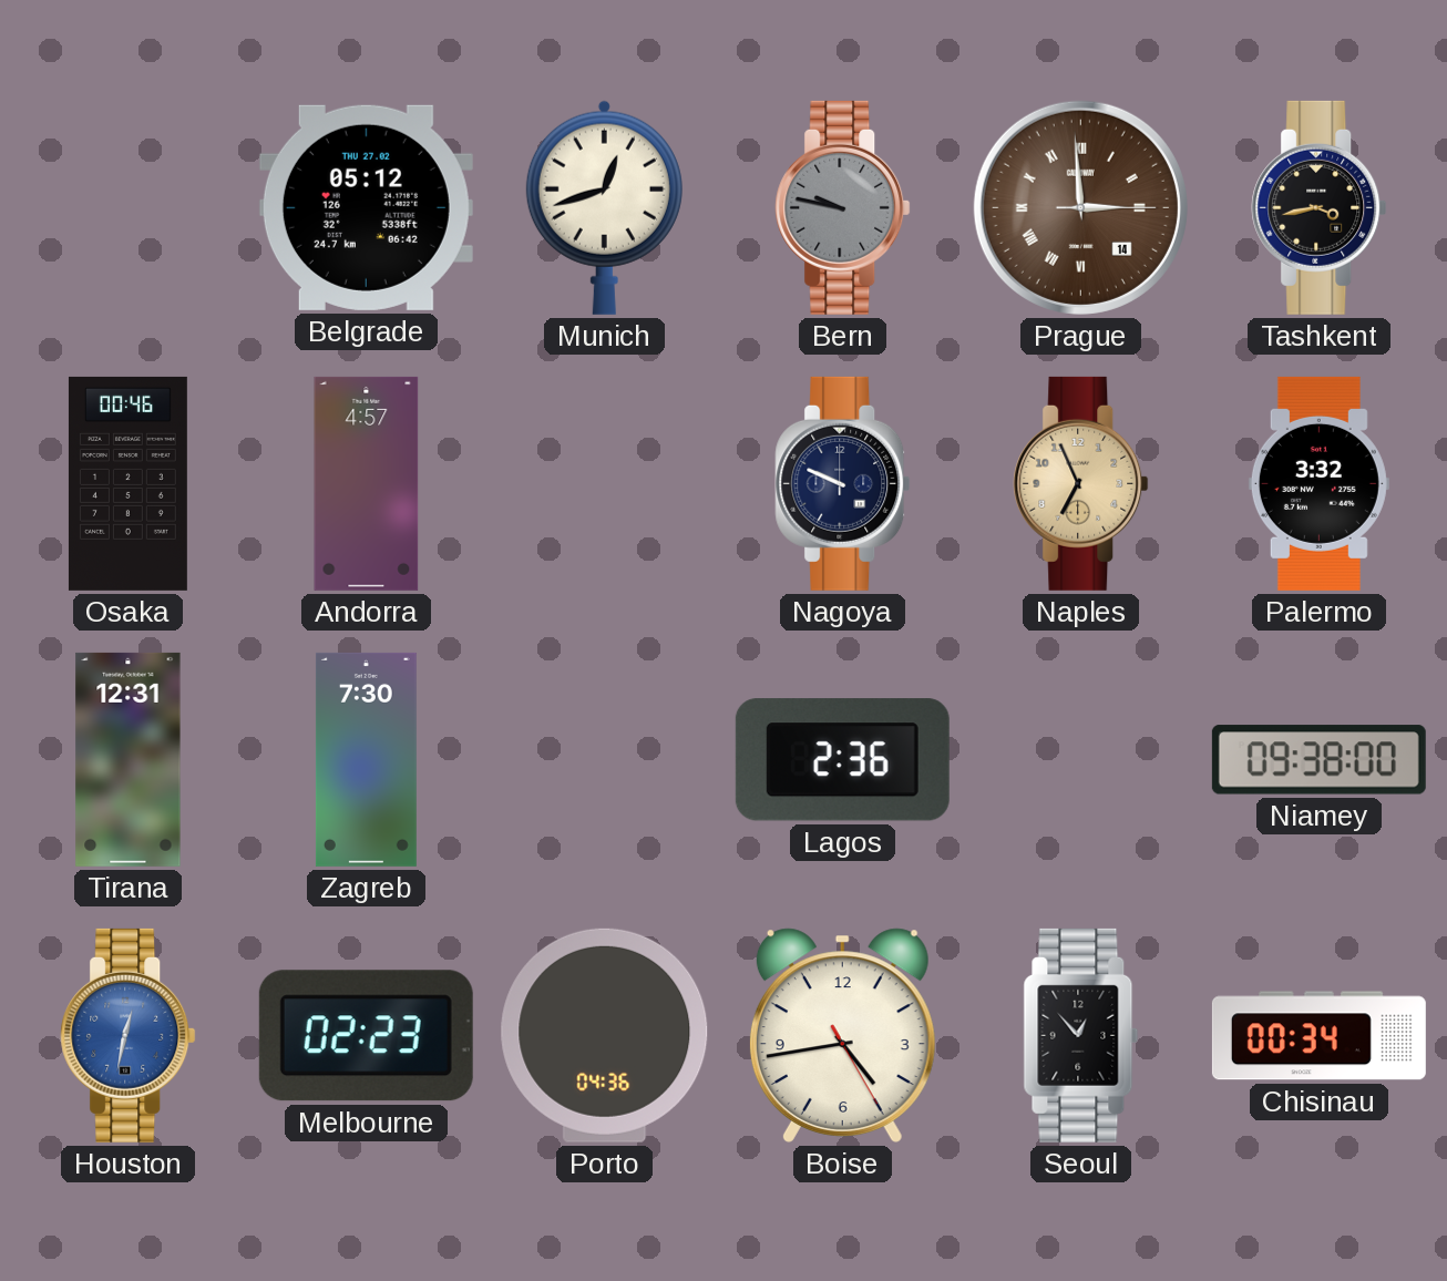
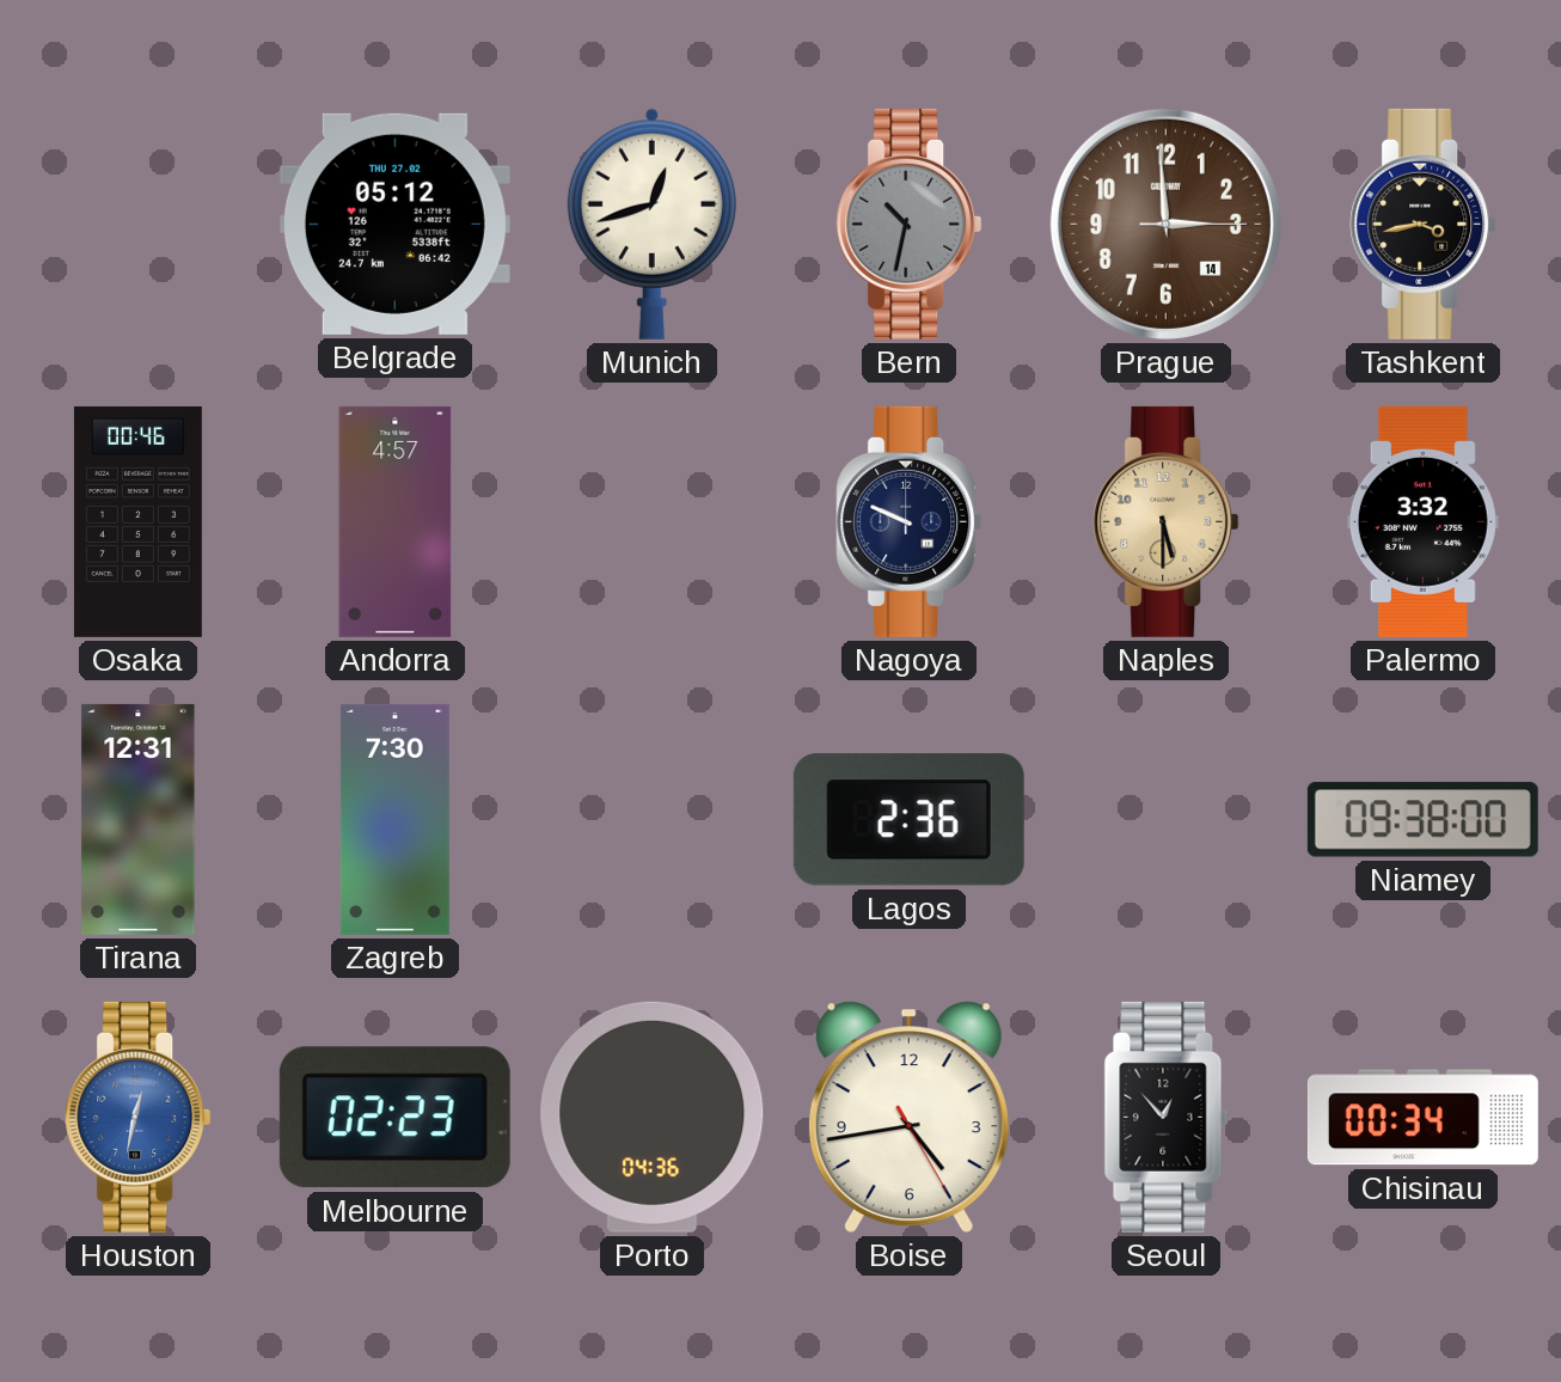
Bern: 9:47 -> 10:32
Prague numerals: Roman -> Arabic
Naples: 6:56 -> 5:30
